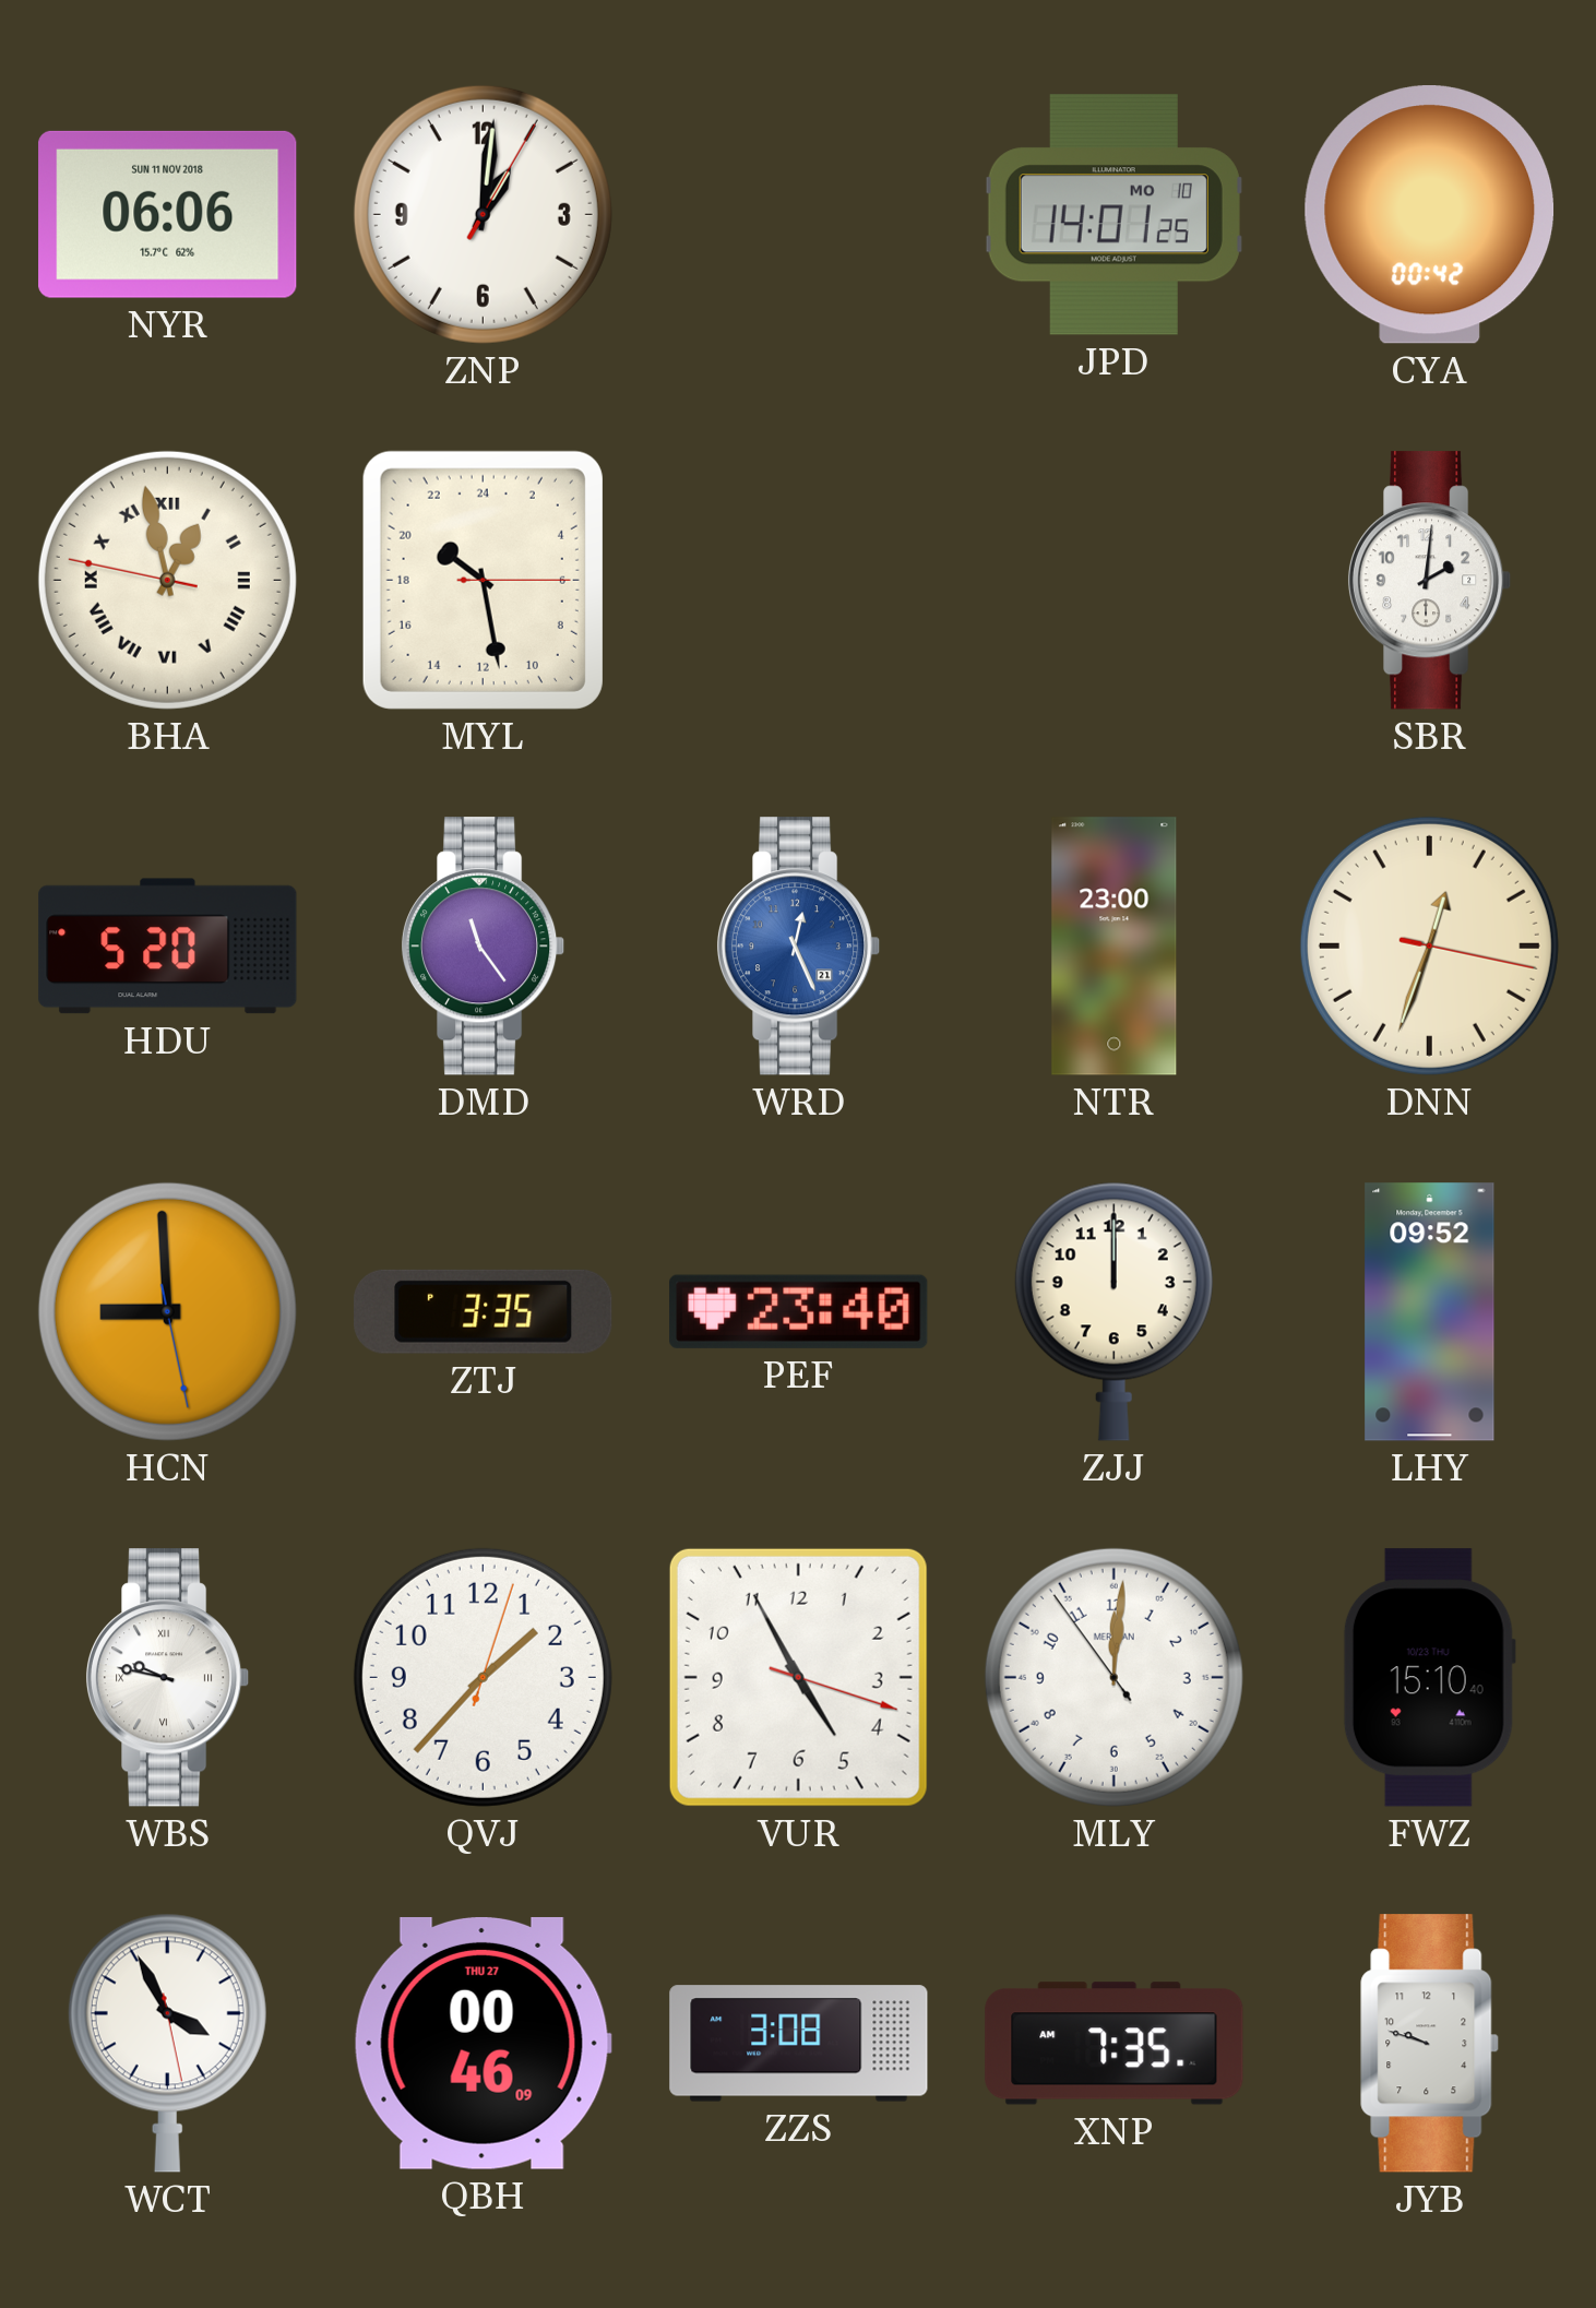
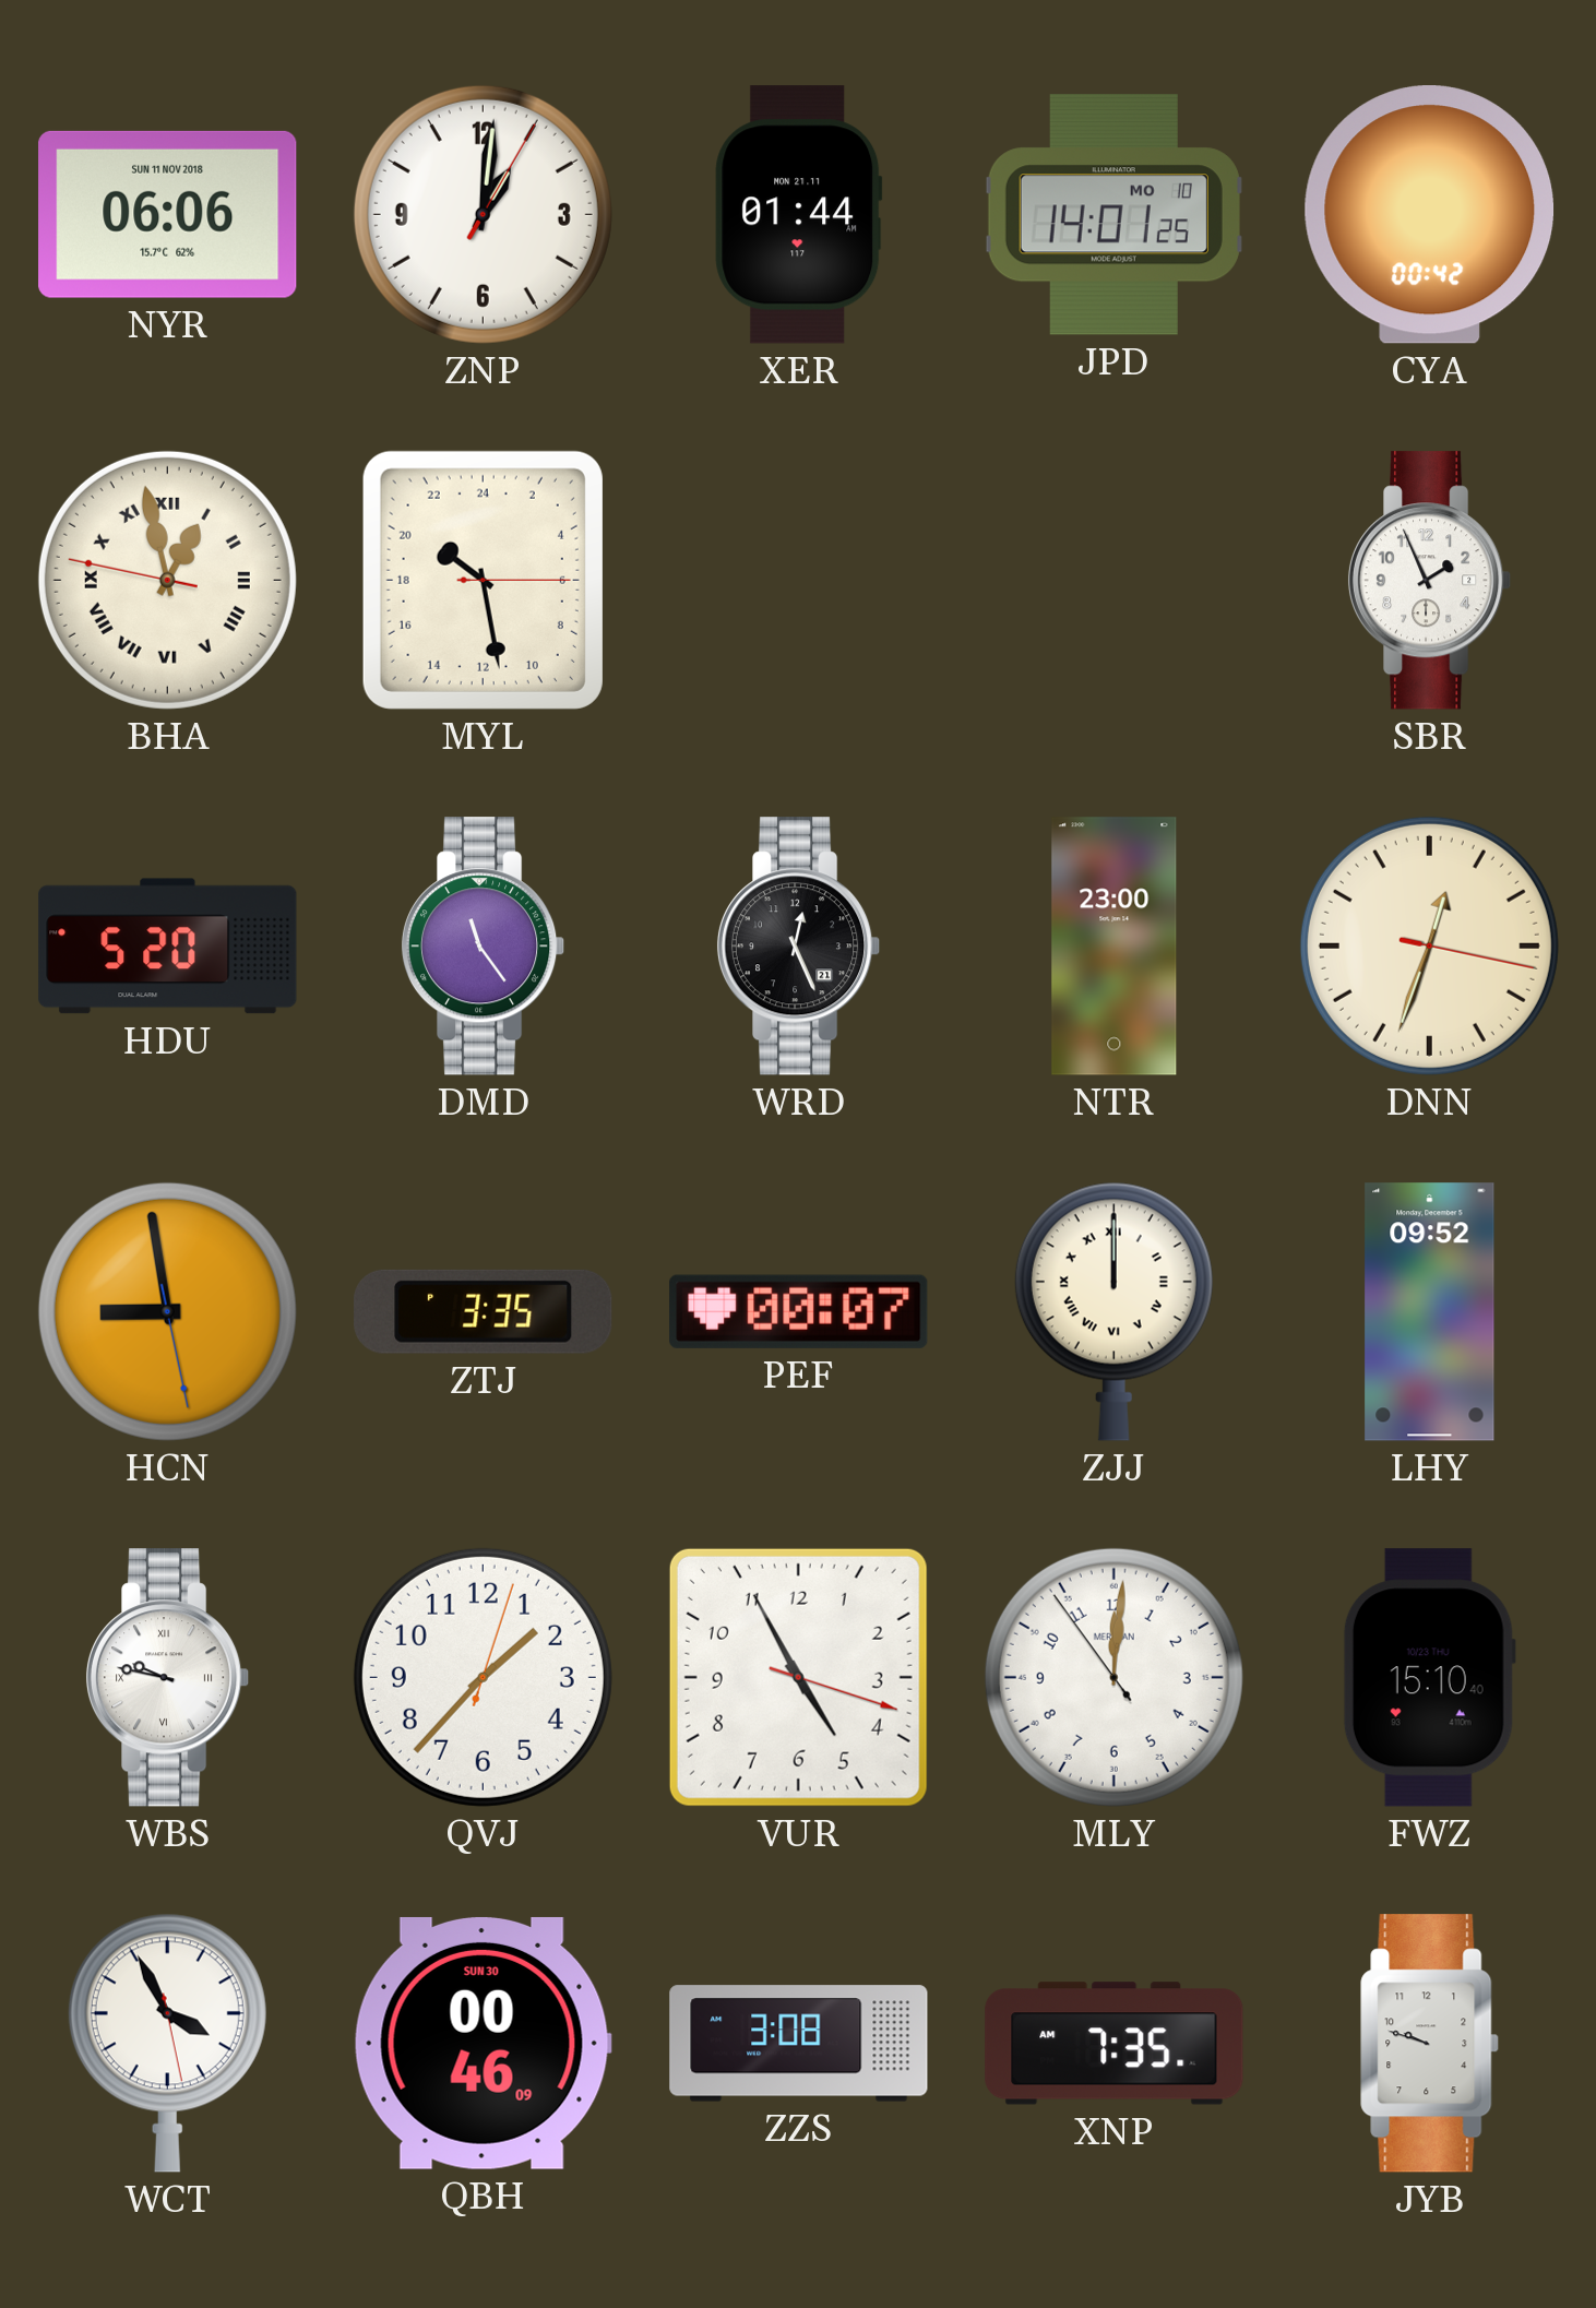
XER: none -> 01:44
SBR: 2:01 -> 1:56
WRD dial: blue -> black
HCN: 8:59 -> 8:58
PEF: 23:40 -> 00:07
ZJJ numerals: Arabic -> Roman
QBH date: THU 27 -> SUN 30
